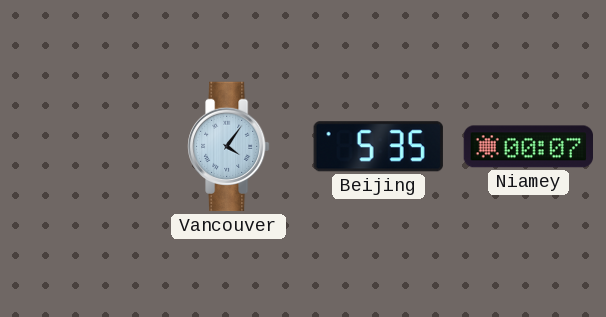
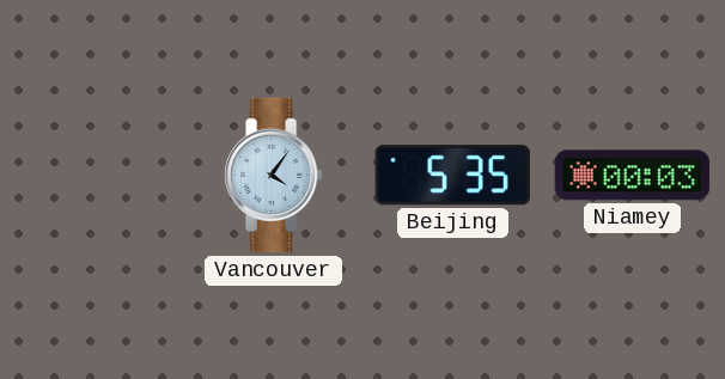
Niamey: 00:07 -> 00:03
